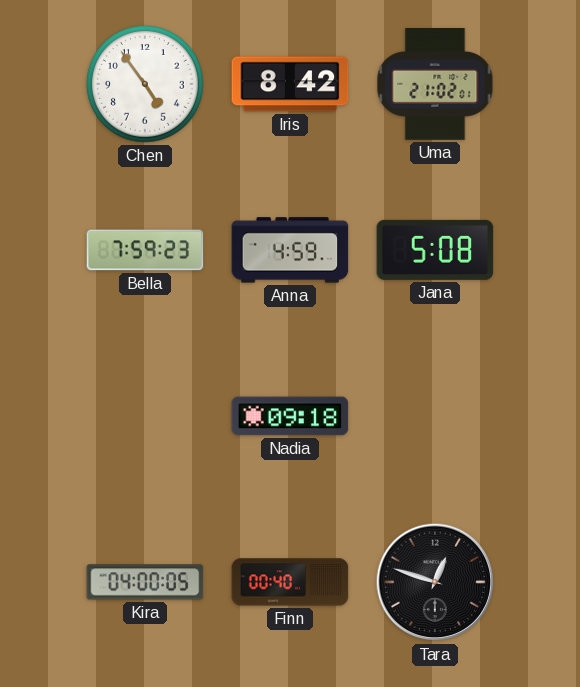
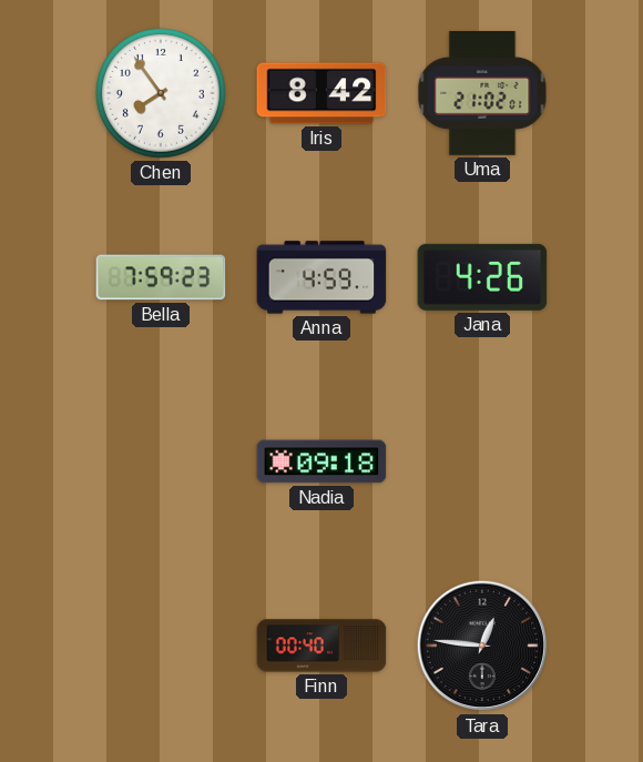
Chen: 4:54 -> 7:54
Jana: 5:08 -> 4:26
Kira: 04:00 -> none
Tara: 12:48 -> 12:46
